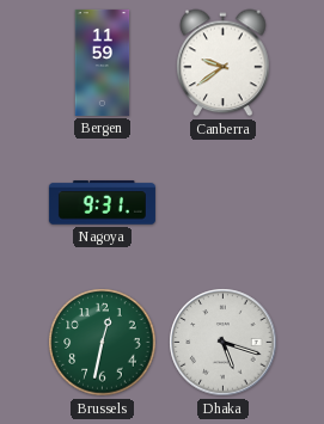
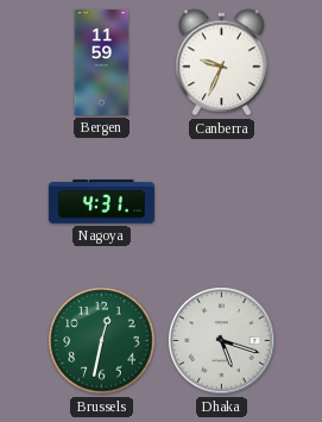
Canberra: 9:39 -> 9:34
Nagoya: 9:31 -> 4:31
